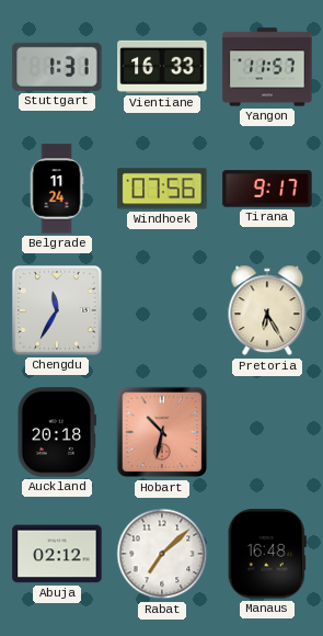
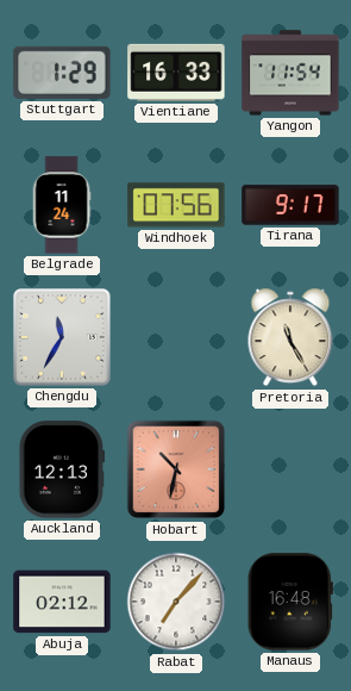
Stuttgart: 1:31 -> 1:29
Yangon: 11:57 -> 11:54
Pretoria: 6:25 -> 11:25
Auckland: 20:18 -> 12:13
Rabat: 7:08 -> 7:07
